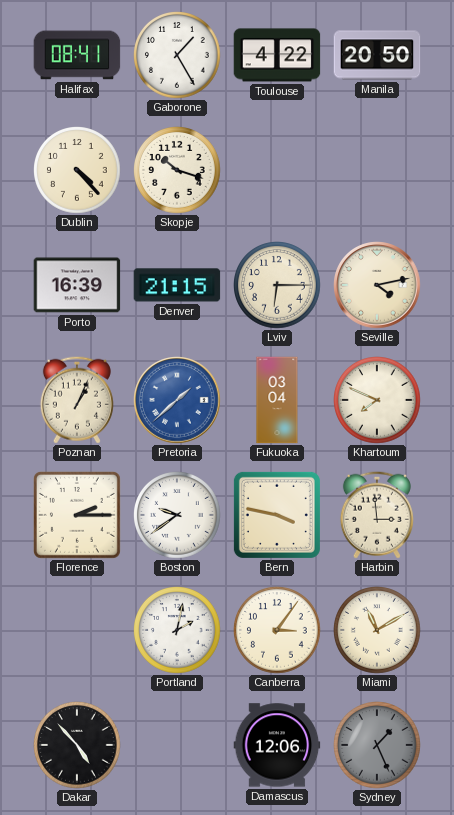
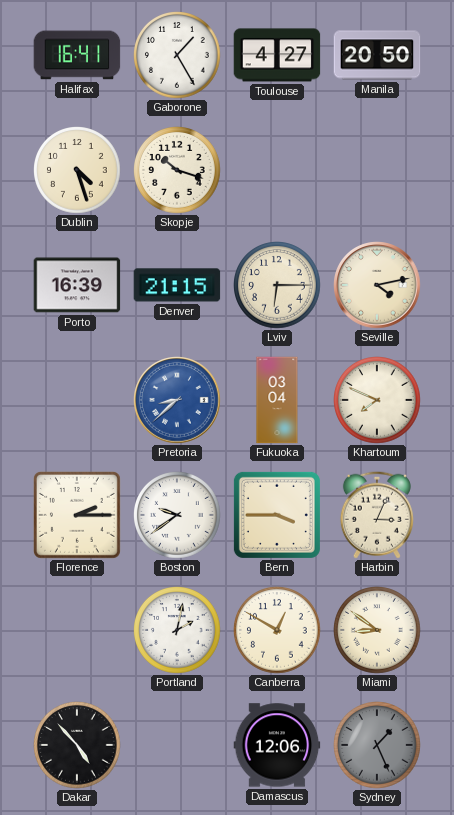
Halifax: 08:41 -> 16:41
Toulouse: 4:22 -> 4:27
Dublin: 4:23 -> 4:27
Poznan: 1:04 -> none
Pretoria: 1:38 -> 8:38
Bern: 3:47 -> 3:45
Harbin: 2:59 -> 3:04
Canberra: 3:06 -> 12:50
Miami: 11:10 -> 8:51
